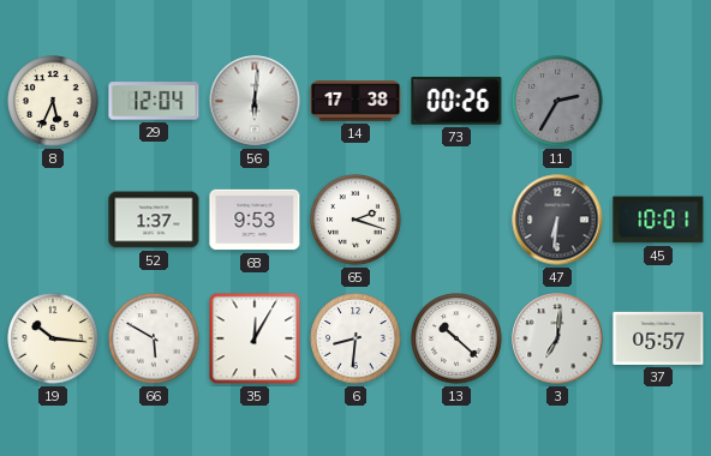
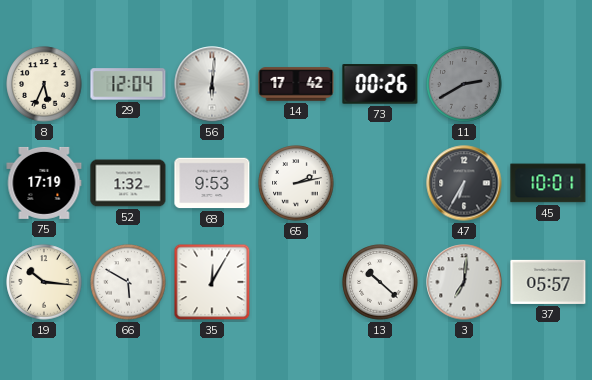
14: 17:38 -> 17:42
11: 2:35 -> 2:40
75: none -> 17:19
52: 1:37 -> 1:32
65: 2:18 -> 2:13
47: 6:31 -> 6:35
6: 8:31 -> none
